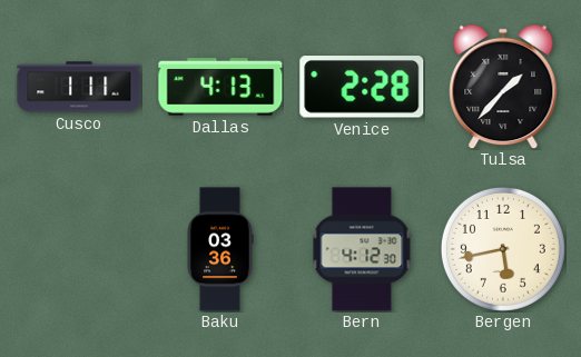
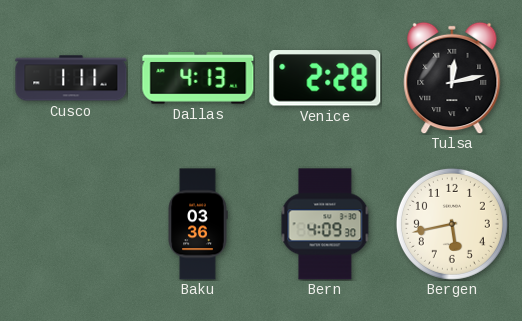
Tulsa: 1:37 -> 12:13
Bern: 4:12 -> 4:09
